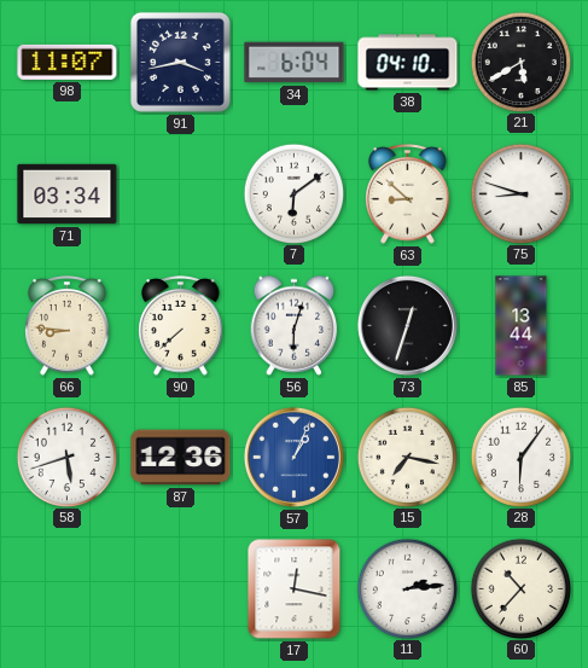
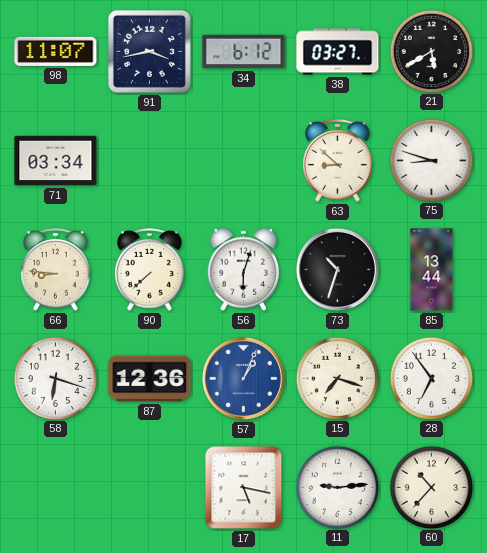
34: 6:04 -> 6:12
38: 04:10 -> 03:27
7: 6:09 -> none
73: 12:33 -> 10:33
58: 5:42 -> 6:18
15: 7:17 -> 7:18
28: 6:06 -> 6:54
17: 12:17 -> 5:17
11: 2:14 -> 9:14
